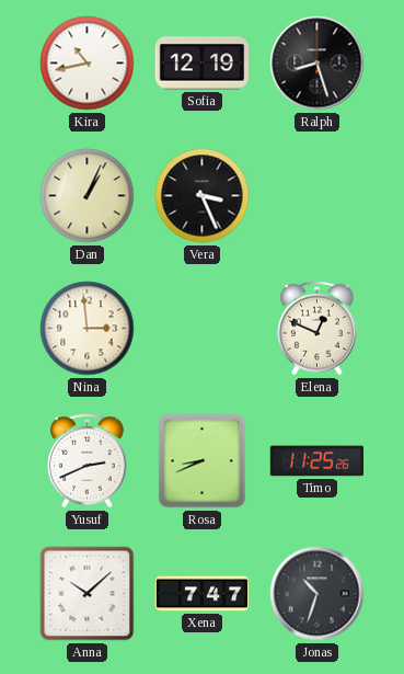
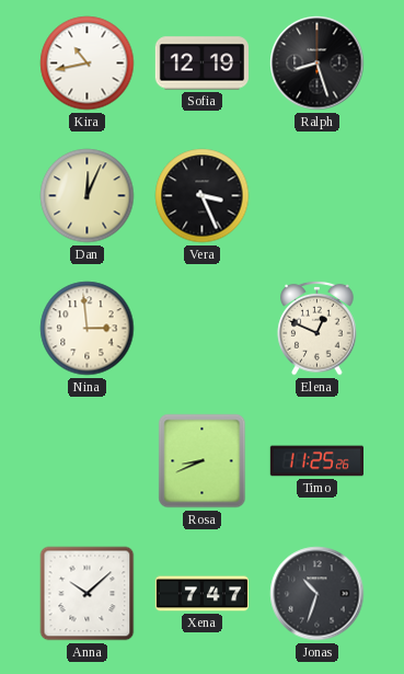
Dan: 1:04 -> 12:04
Yusuf: 2:41 -> none
